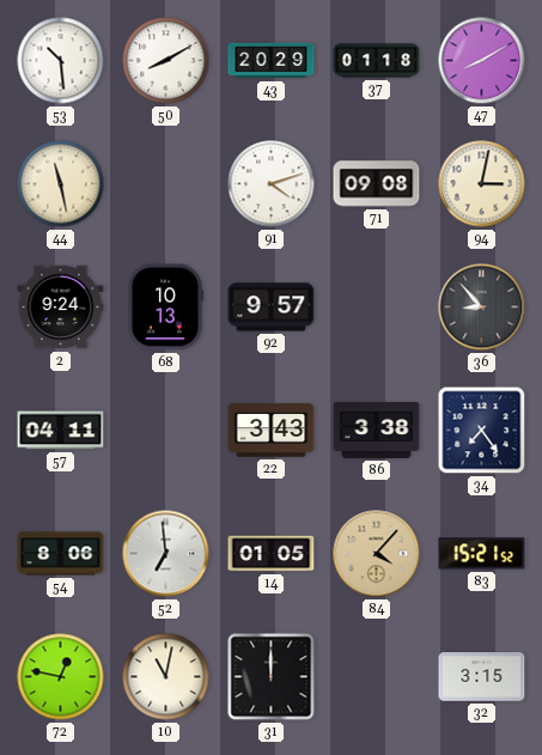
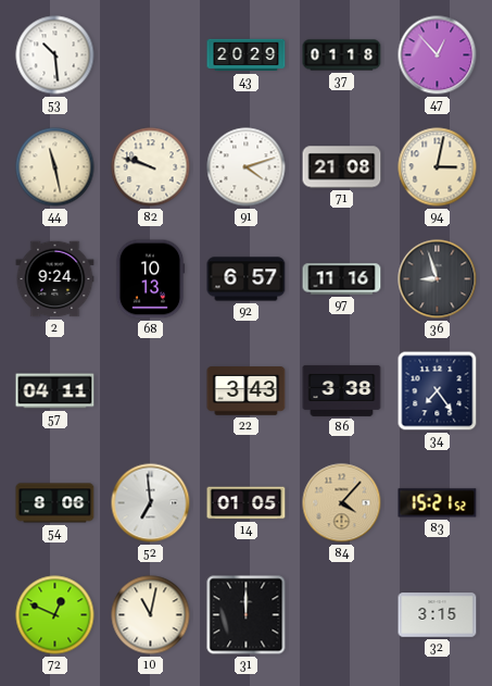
50: 8:10 -> none
47: 8:10 -> 12:53
82: none -> 9:48
71: 09:08 -> 21:08
92: 9:57 -> 6:57
97: none -> 11:16
36: 8:53 -> 8:57
72: 12:47 -> 12:49
